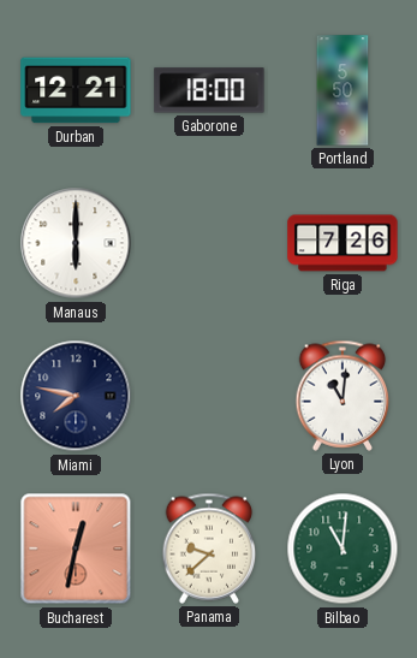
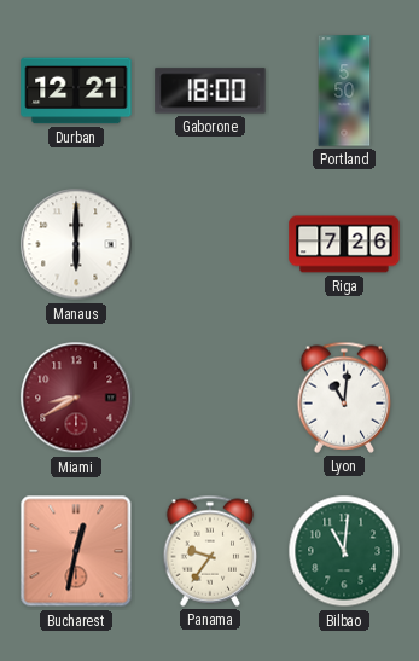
Miami: 7:47 -> 8:40
Miami dial: navy -> burgundy
Panama: 9:38 -> 9:36
